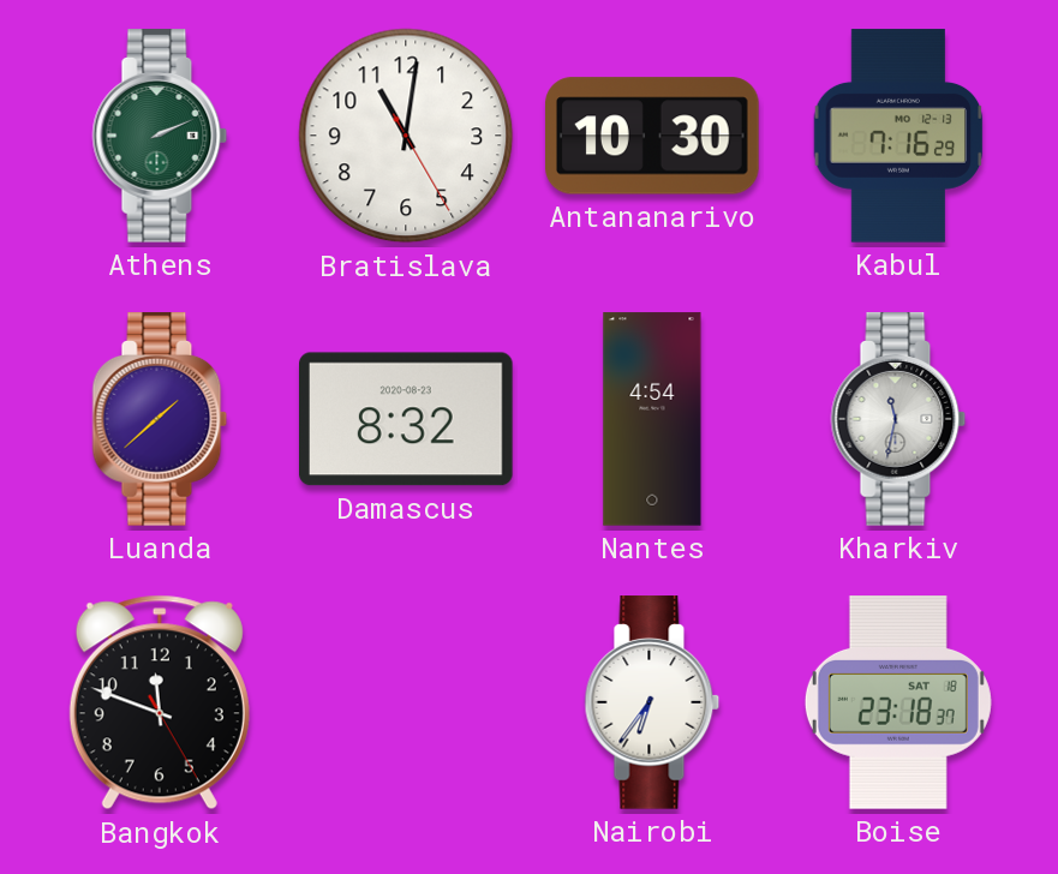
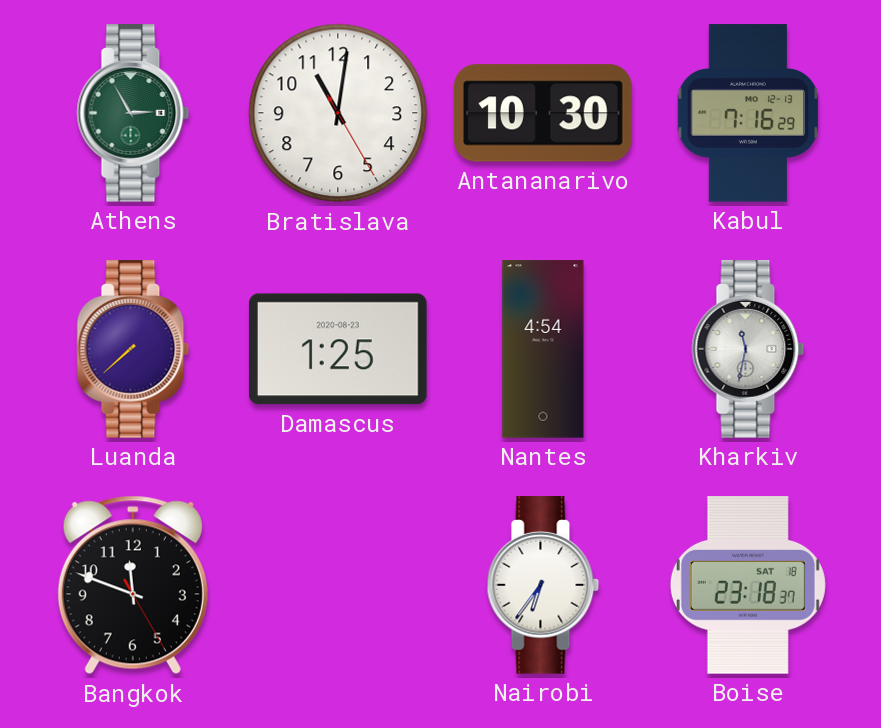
Athens: 2:11 -> 2:55
Luanda: 1:38 -> 7:38
Damascus: 8:32 -> 1:25
